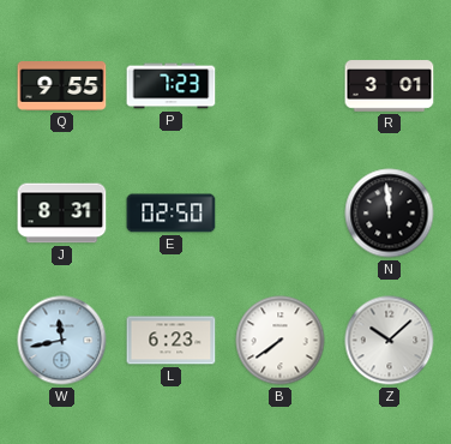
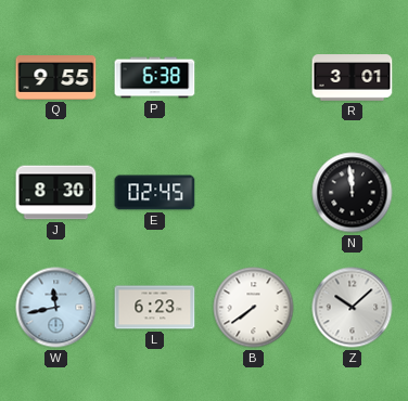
P: 7:23 -> 6:38
J: 8:31 -> 8:30
E: 02:50 -> 02:45
